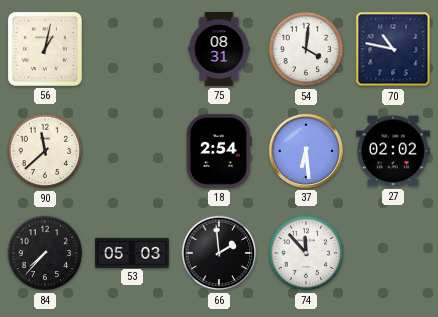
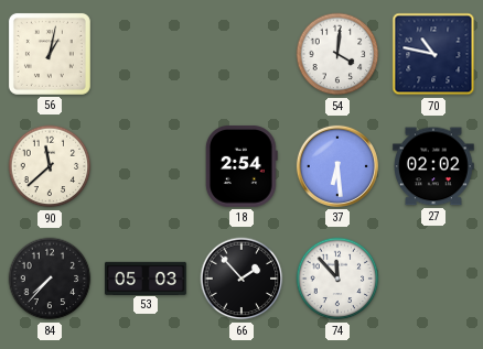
75: 08:31 -> none
66: 1:59 -> 1:53
